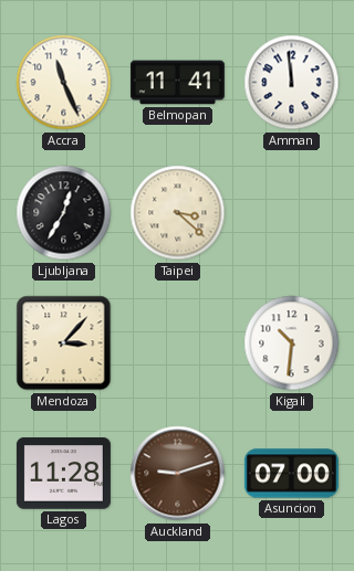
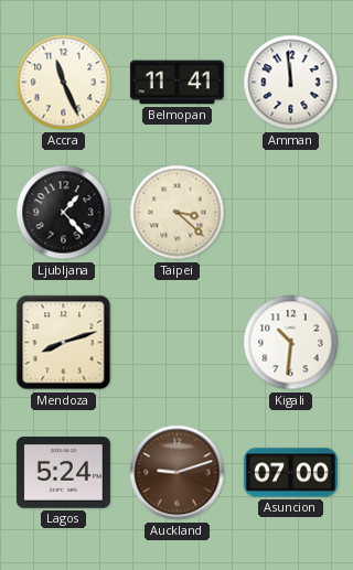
Ljubljana: 12:35 -> 1:23
Mendoza: 3:07 -> 8:12
Lagos: 11:28 -> 5:24
